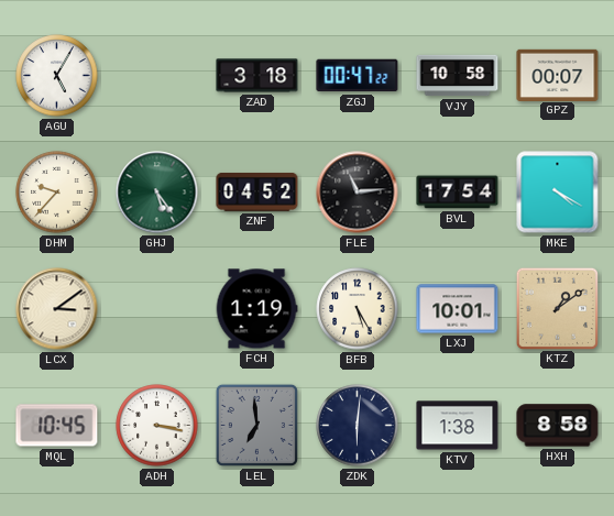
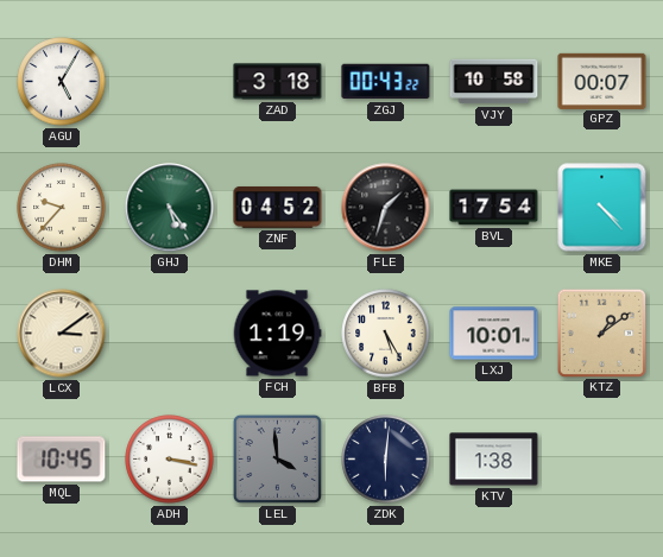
ZGJ: 00:47 -> 00:43
FLE: 11:14 -> 1:33
MKE: 4:20 -> 4:23
LEL: 6:59 -> 3:59
HXH: 8:58 -> none
